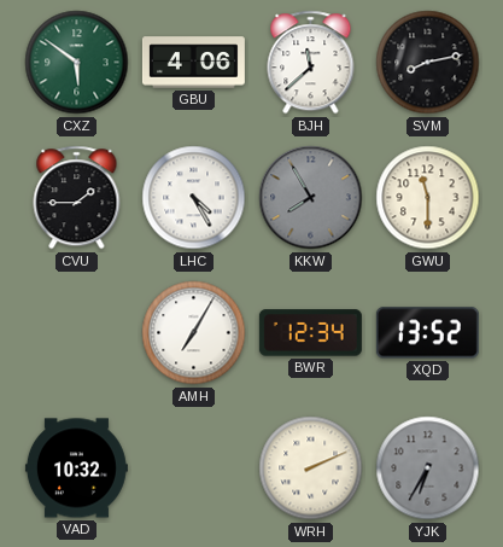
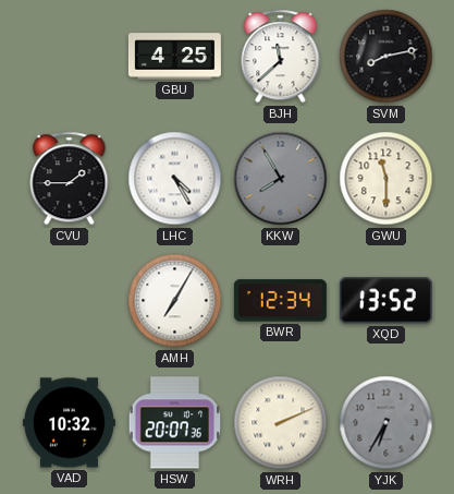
CXZ: 5:51 -> none
GBU: 4:06 -> 4:25
HSW: none -> 20:07
